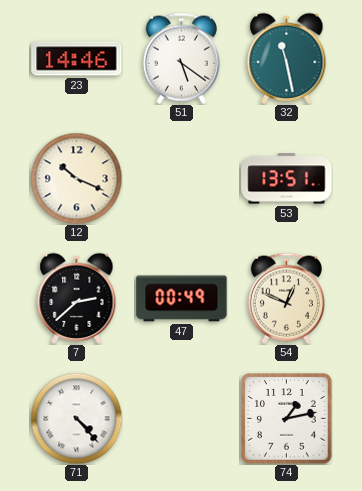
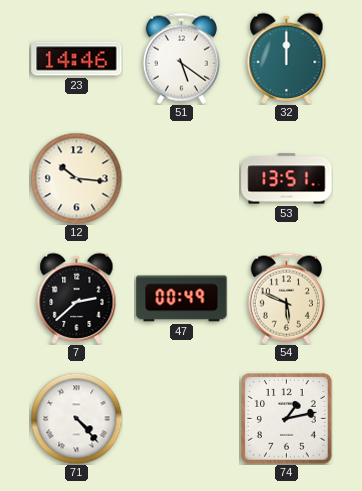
32: 11:28 -> 12:00
12: 10:19 -> 10:16
54: 12:49 -> 5:49
